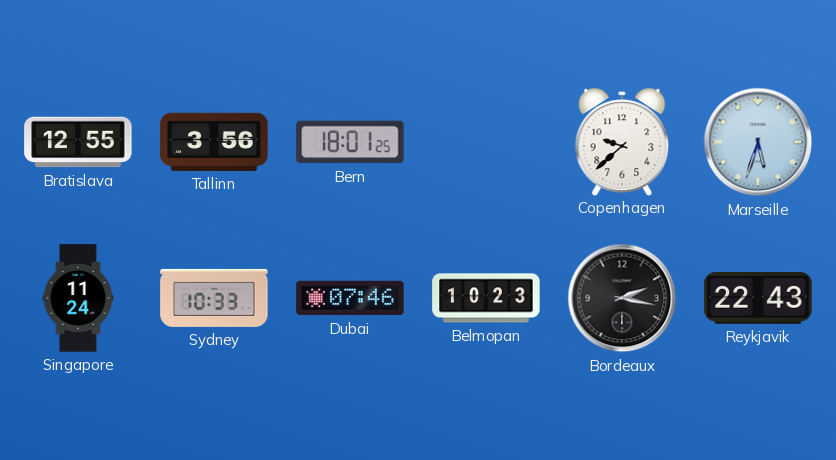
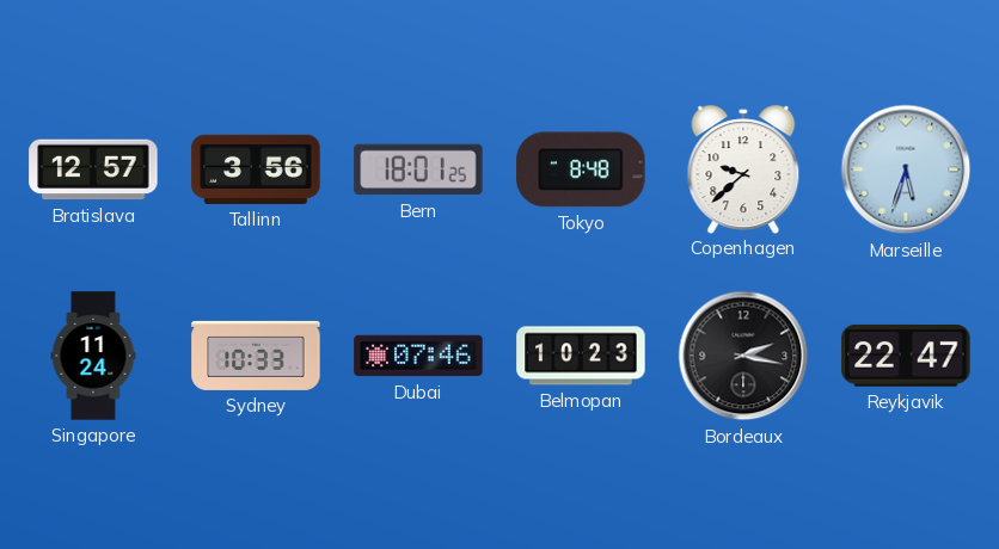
Bratislava: 12:55 -> 12:57
Tokyo: none -> 8:48
Reykjavik: 22:43 -> 22:47
